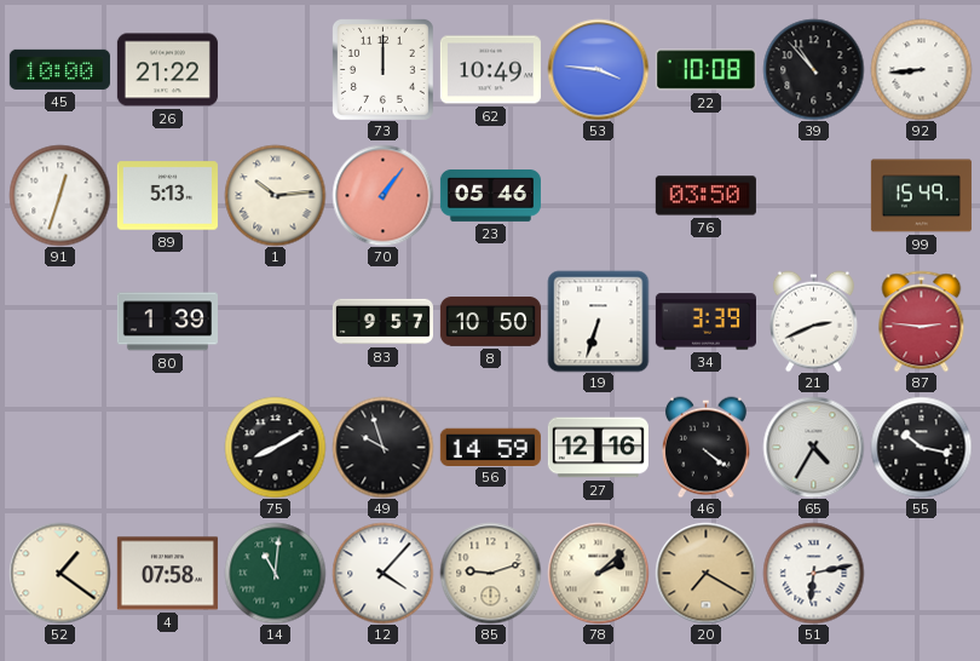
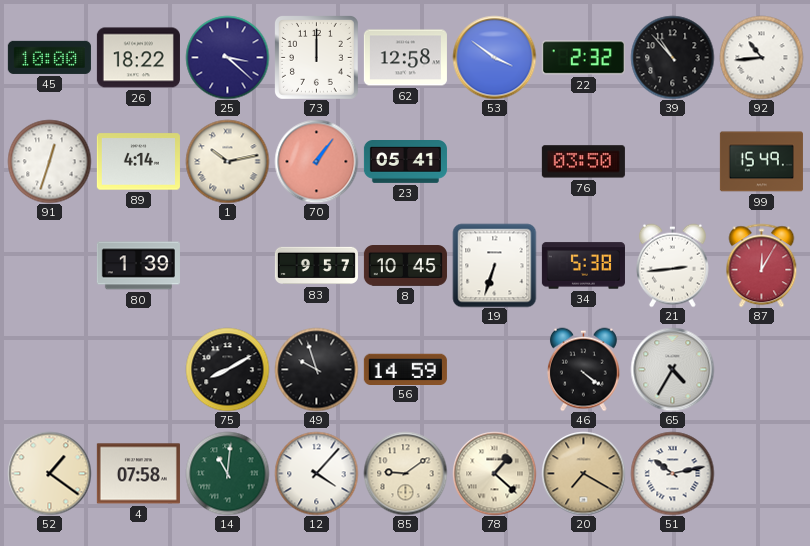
26: 21:22 -> 18:22
25: none -> 3:22
62: 10:49 -> 12:58
53: 3:46 -> 3:51
22: 10:08 -> 2:32
92: 8:44 -> 10:44
89: 5:13 -> 4:14
1: 10:14 -> 10:13
23: 05:46 -> 05:41
8: 10:50 -> 10:45
34: 3:39 -> 5:38
21: 2:41 -> 2:44
87: 2:46 -> 12:05
27: 12:16 -> none
55: 10:17 -> none
85: 9:12 -> 9:09
78: 2:08 -> 1:22
51: 6:13 -> 10:13
